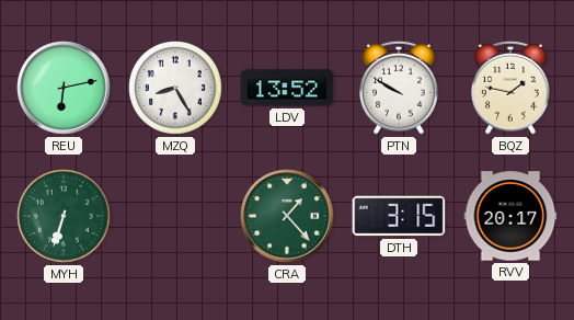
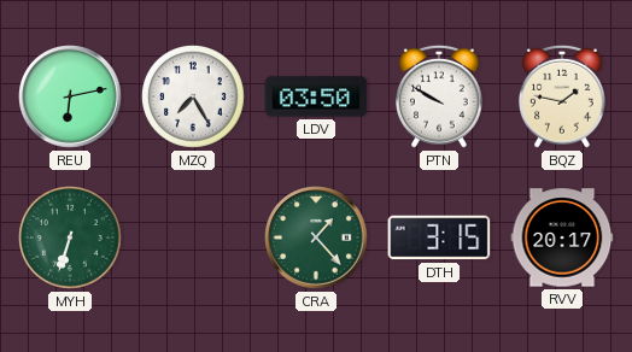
MZQ: 8:25 -> 7:25
LDV: 13:52 -> 03:50
